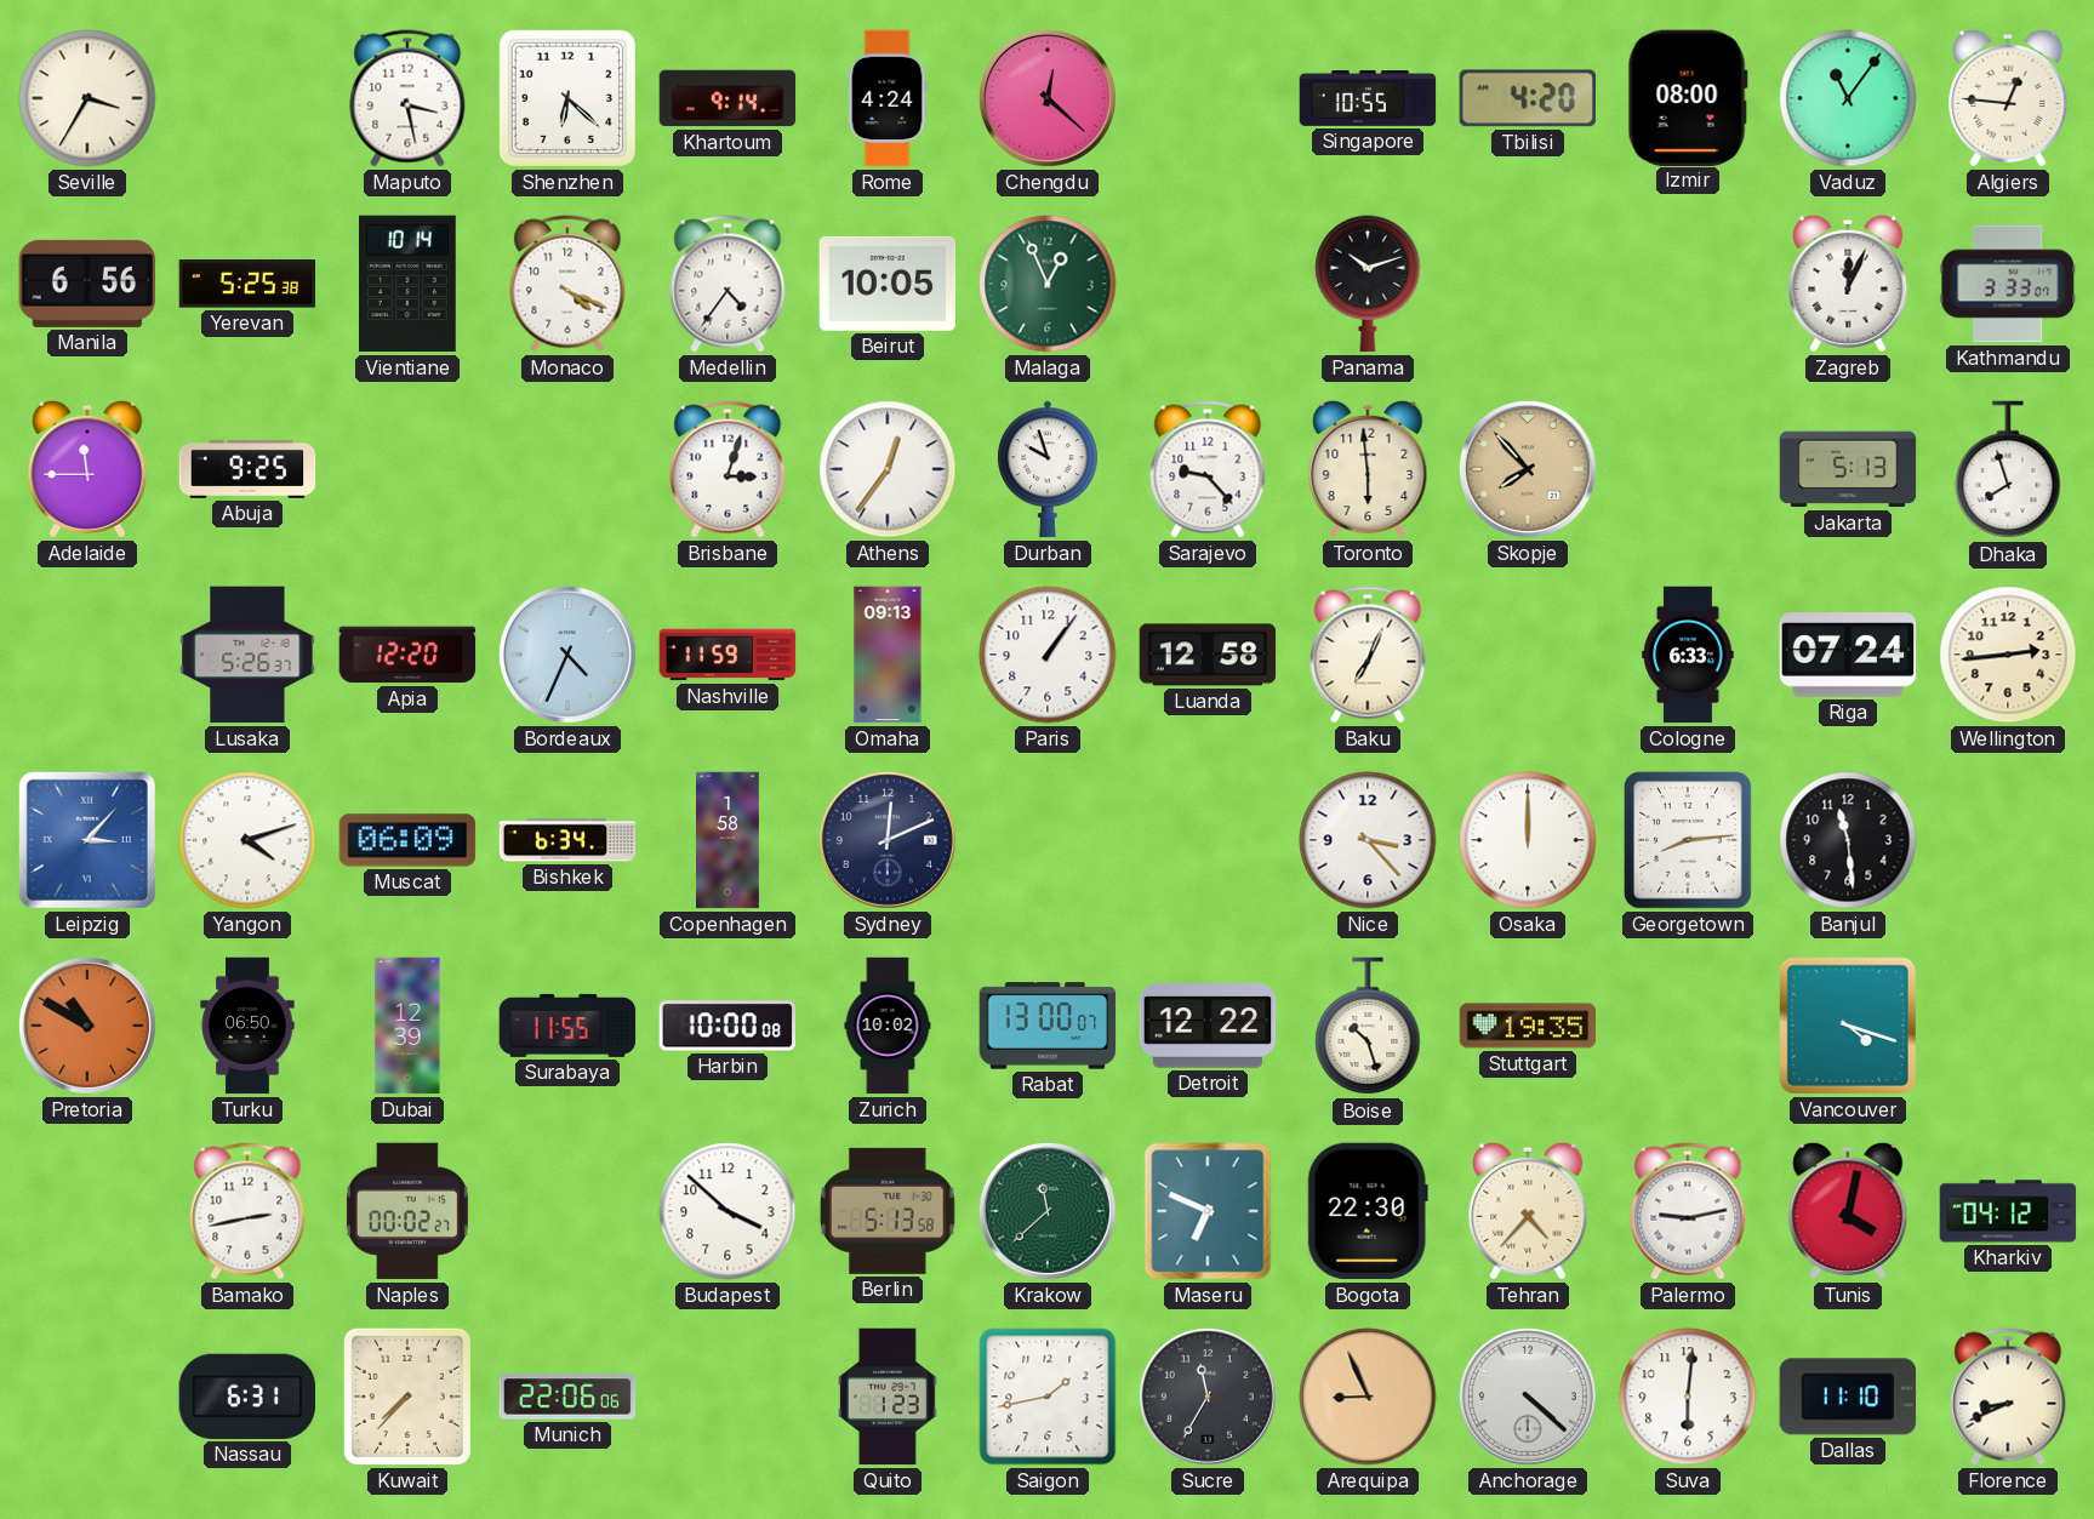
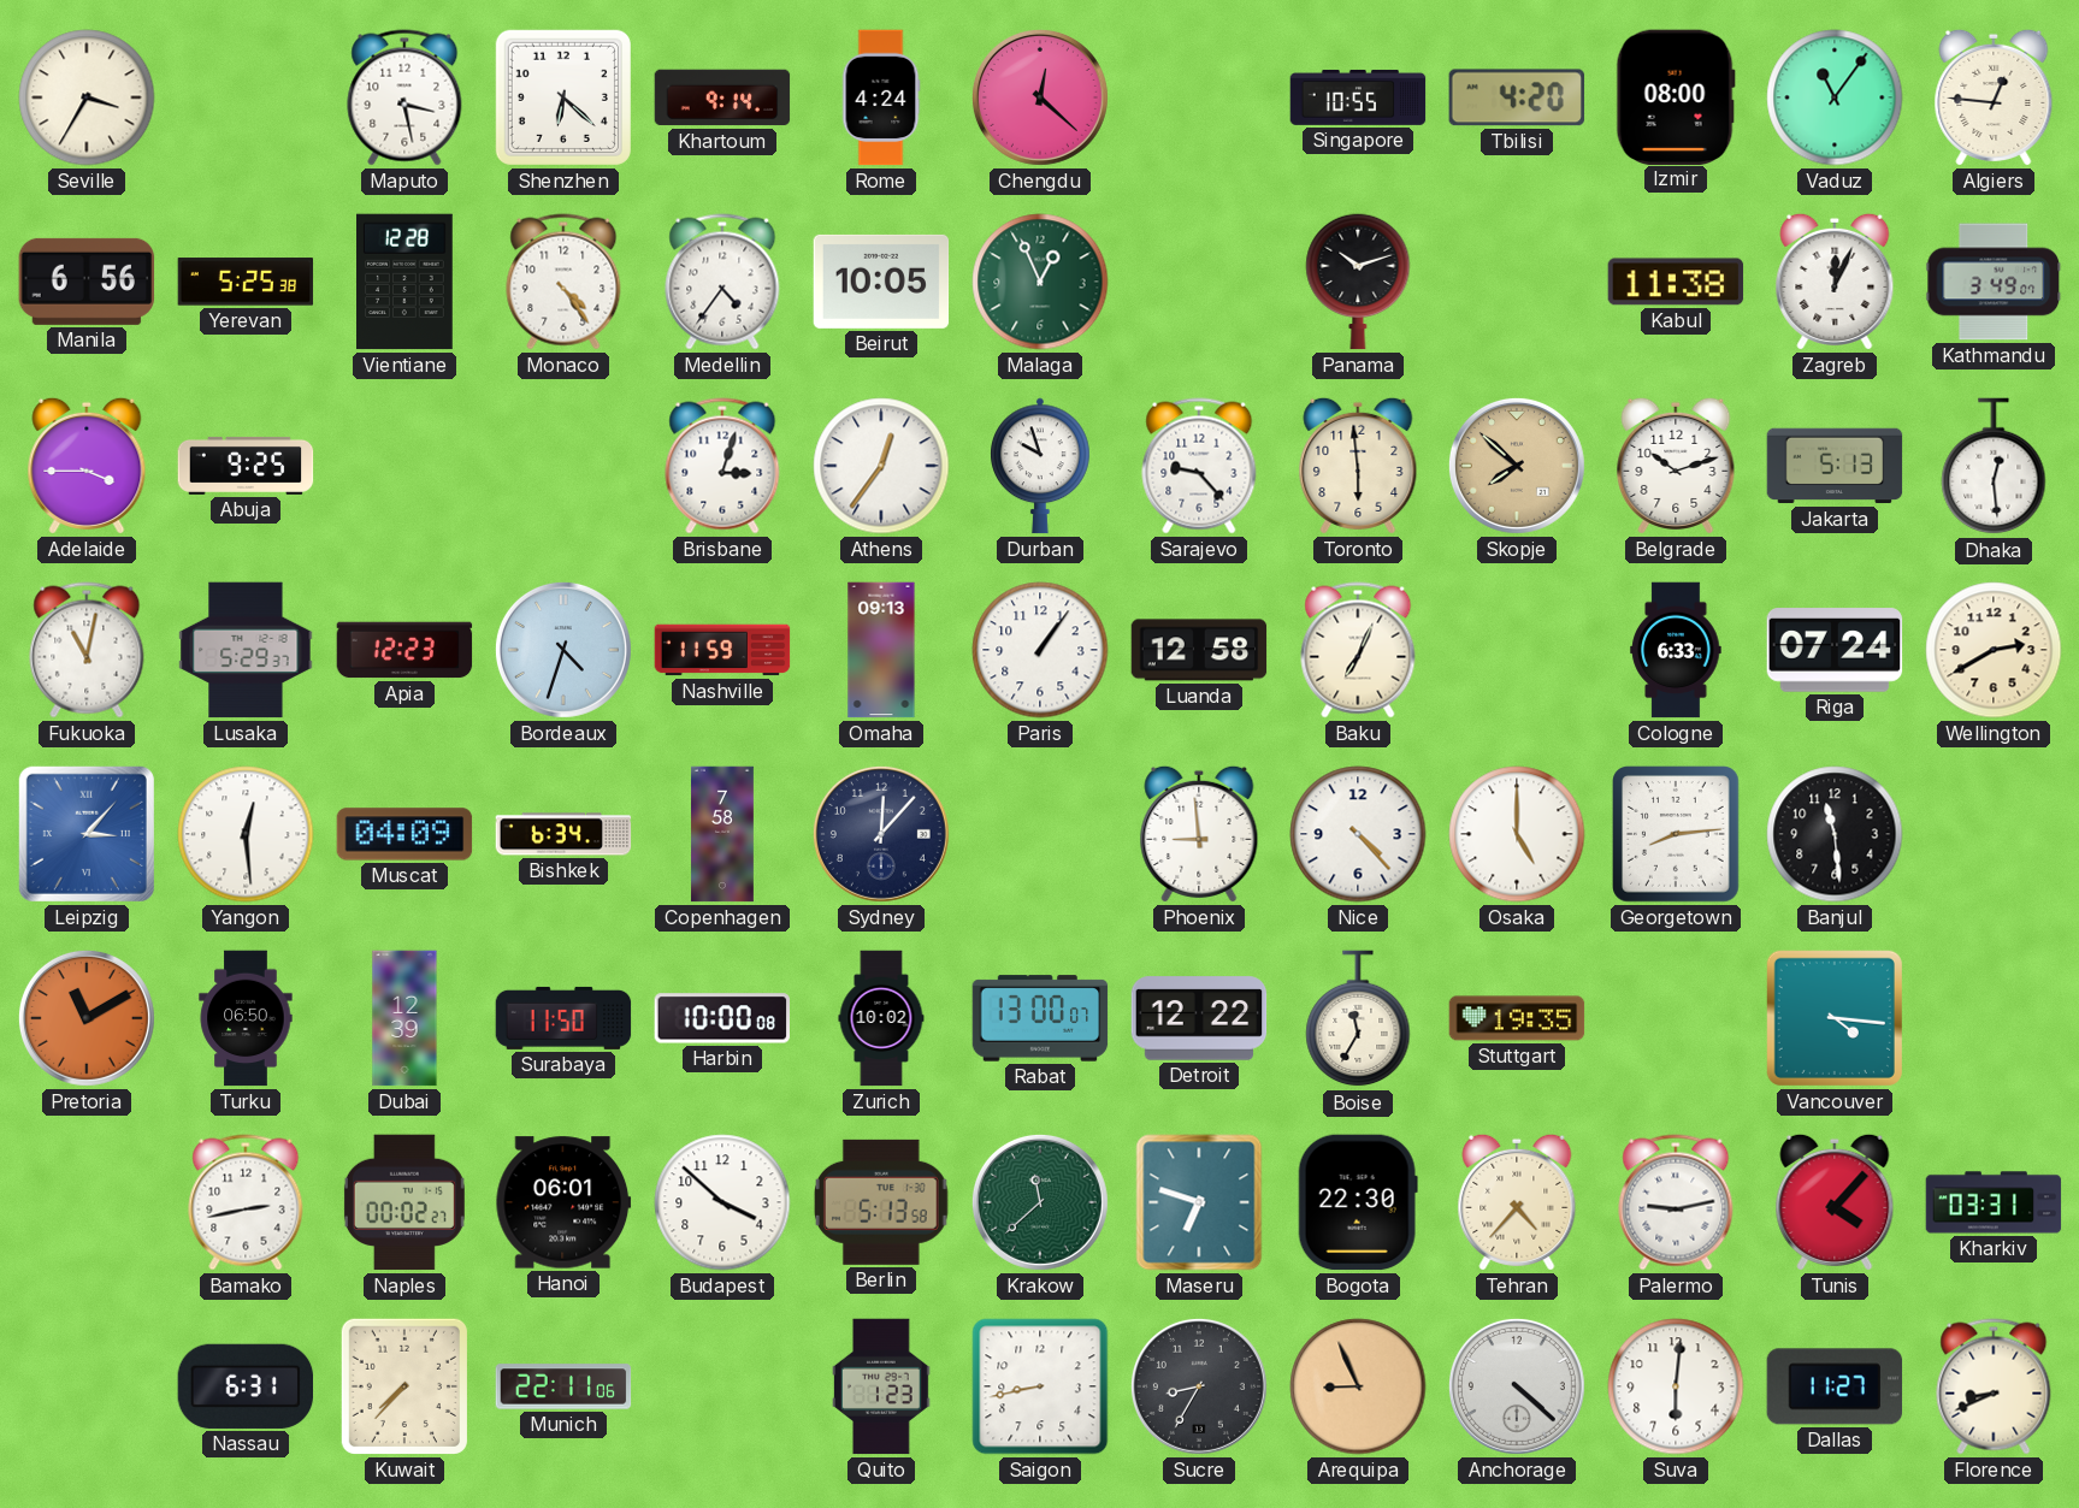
Vientiane: 10:14 -> 12:28
Monaco: 4:19 -> 4:24
Kabul: none -> 11:38
Kathmandu: 3:33 -> 3:49
Adelaide: 11:45 -> 3:45
Skopje: 7:53 -> 7:52
Belgrade: none -> 10:12
Dhaka: 7:57 -> 12:29
Fukuoka: none -> 11:02
Lusaka: 5:26 -> 5:29
Apia: 12:20 -> 12:23
Bordeaux: 4:34 -> 4:33
Wellington: 2:44 -> 2:40
Yangon: 4:12 -> 12:29
Muscat: 06:09 -> 04:09
Copenhagen: 1:58 -> 7:58
Sydney: 12:11 -> 12:07
Phoenix: none -> 8:59
Nice: 3:23 -> 4:23
Osaka: 12:00 -> 5:00
Pretoria: 10:50 -> 11:10
Surabaya: 11:55 -> 11:50
Boise: 10:27 -> 11:35
Vancouver: 4:18 -> 4:16
Hanoi: none -> 06:01
Maseru: 6:49 -> 6:48
Tunis: 4:02 -> 4:07
Kharkiv: 04:12 -> 03:31
Munich: 22:06 -> 22:11
Saigon: 1:43 -> 8:43
Sucre: 11:35 -> 8:35
Dallas: 11:10 -> 11:27
